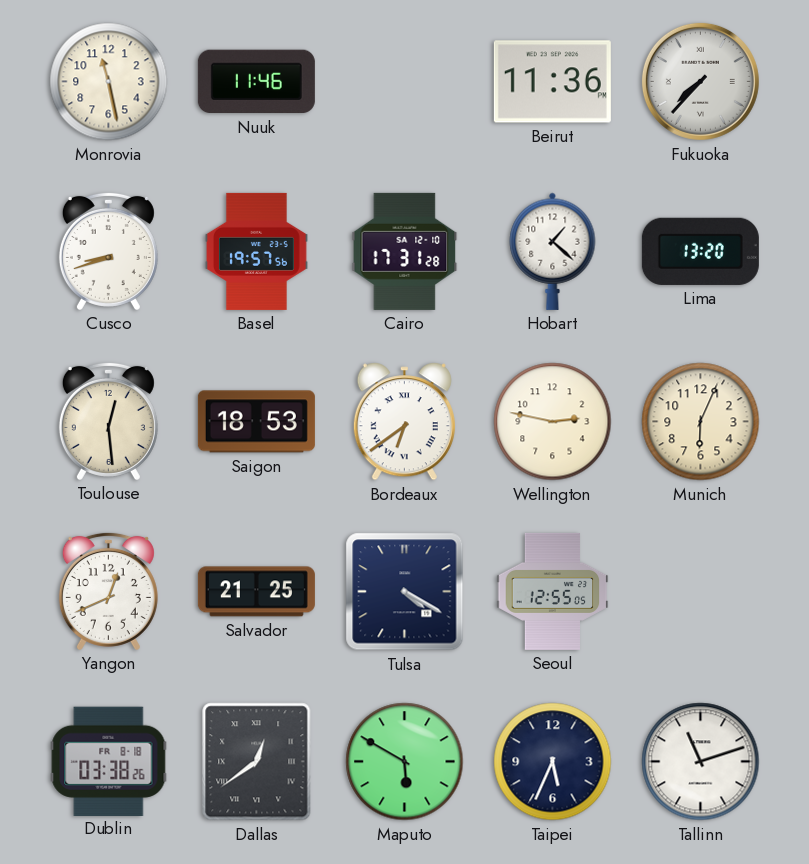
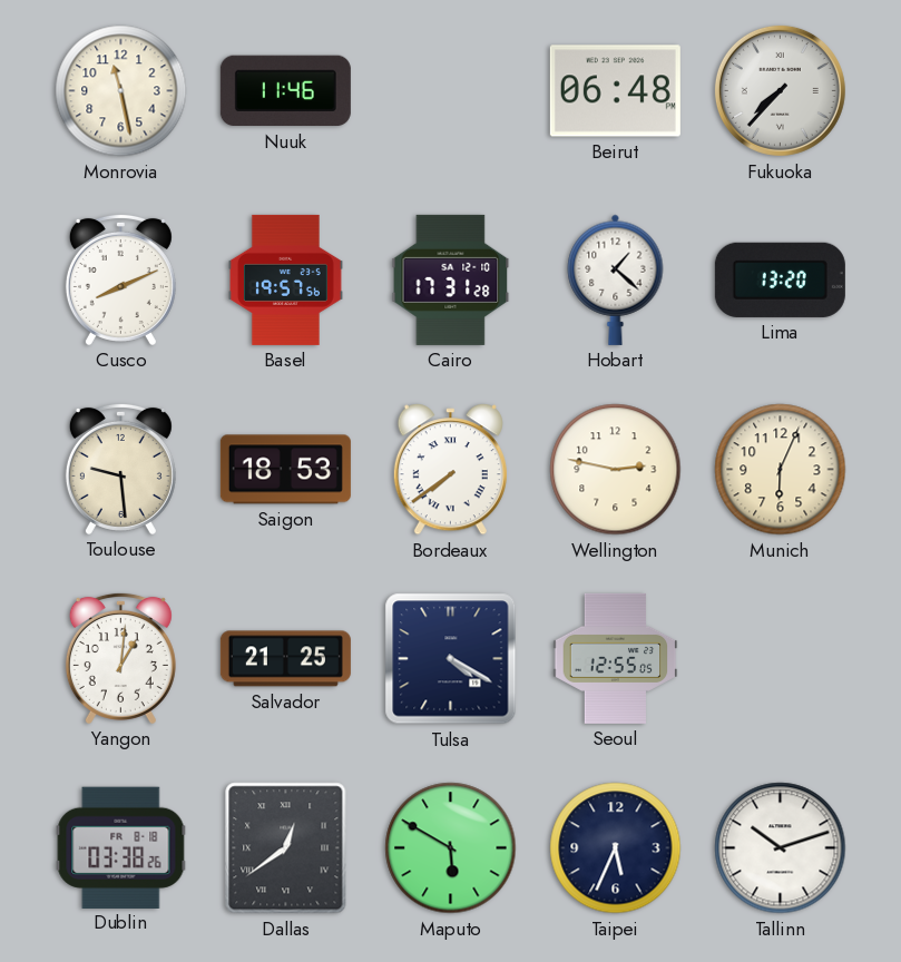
Beirut: 11:36 -> 06:48
Cusco: 8:42 -> 8:11
Toulouse: 12:29 -> 9:29
Bordeaux: 6:39 -> 7:39
Yangon: 12:41 -> 1:01
Tallinn: 11:12 -> 10:12
